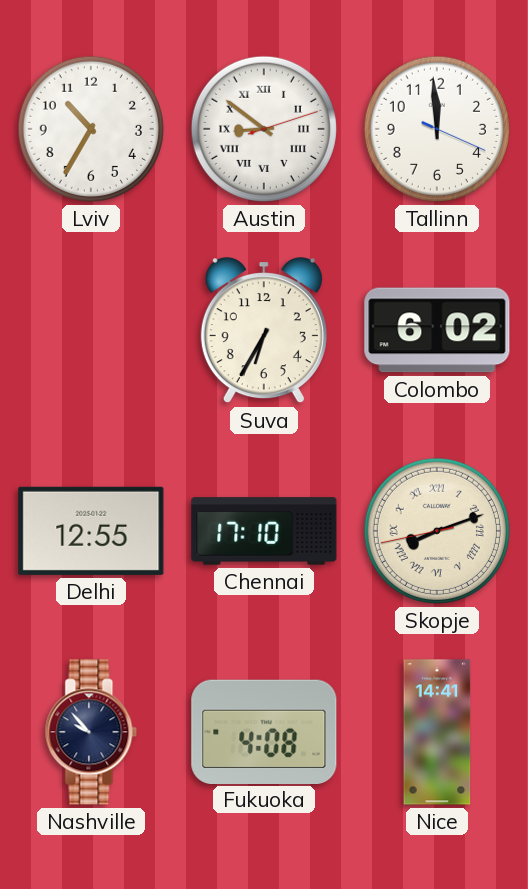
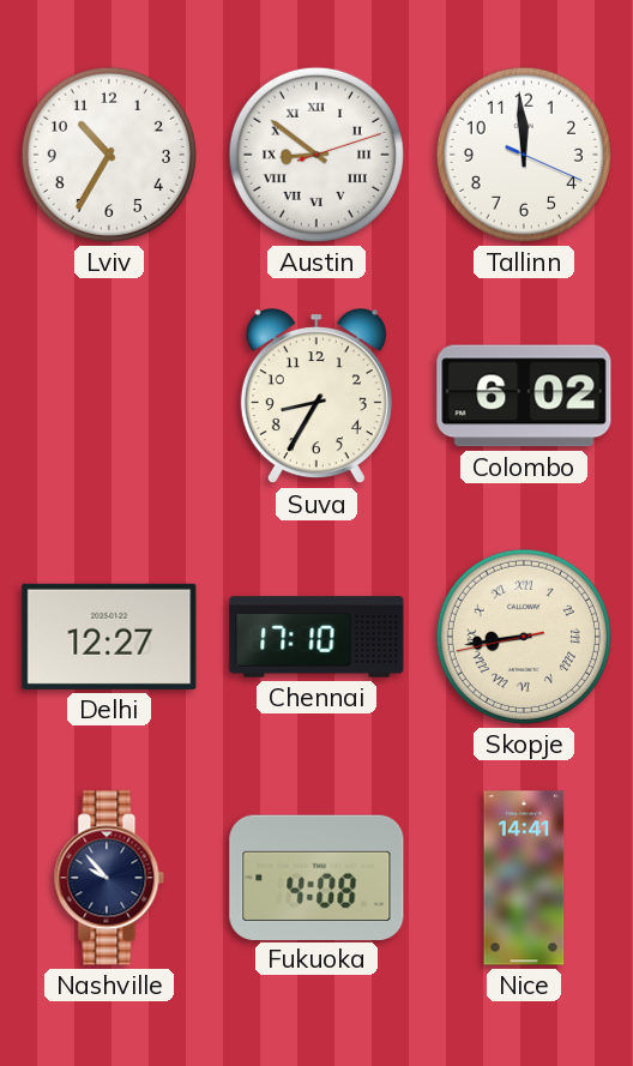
Suva: 6:35 -> 8:35
Delhi: 12:55 -> 12:27
Skopje: 8:11 -> 8:43
